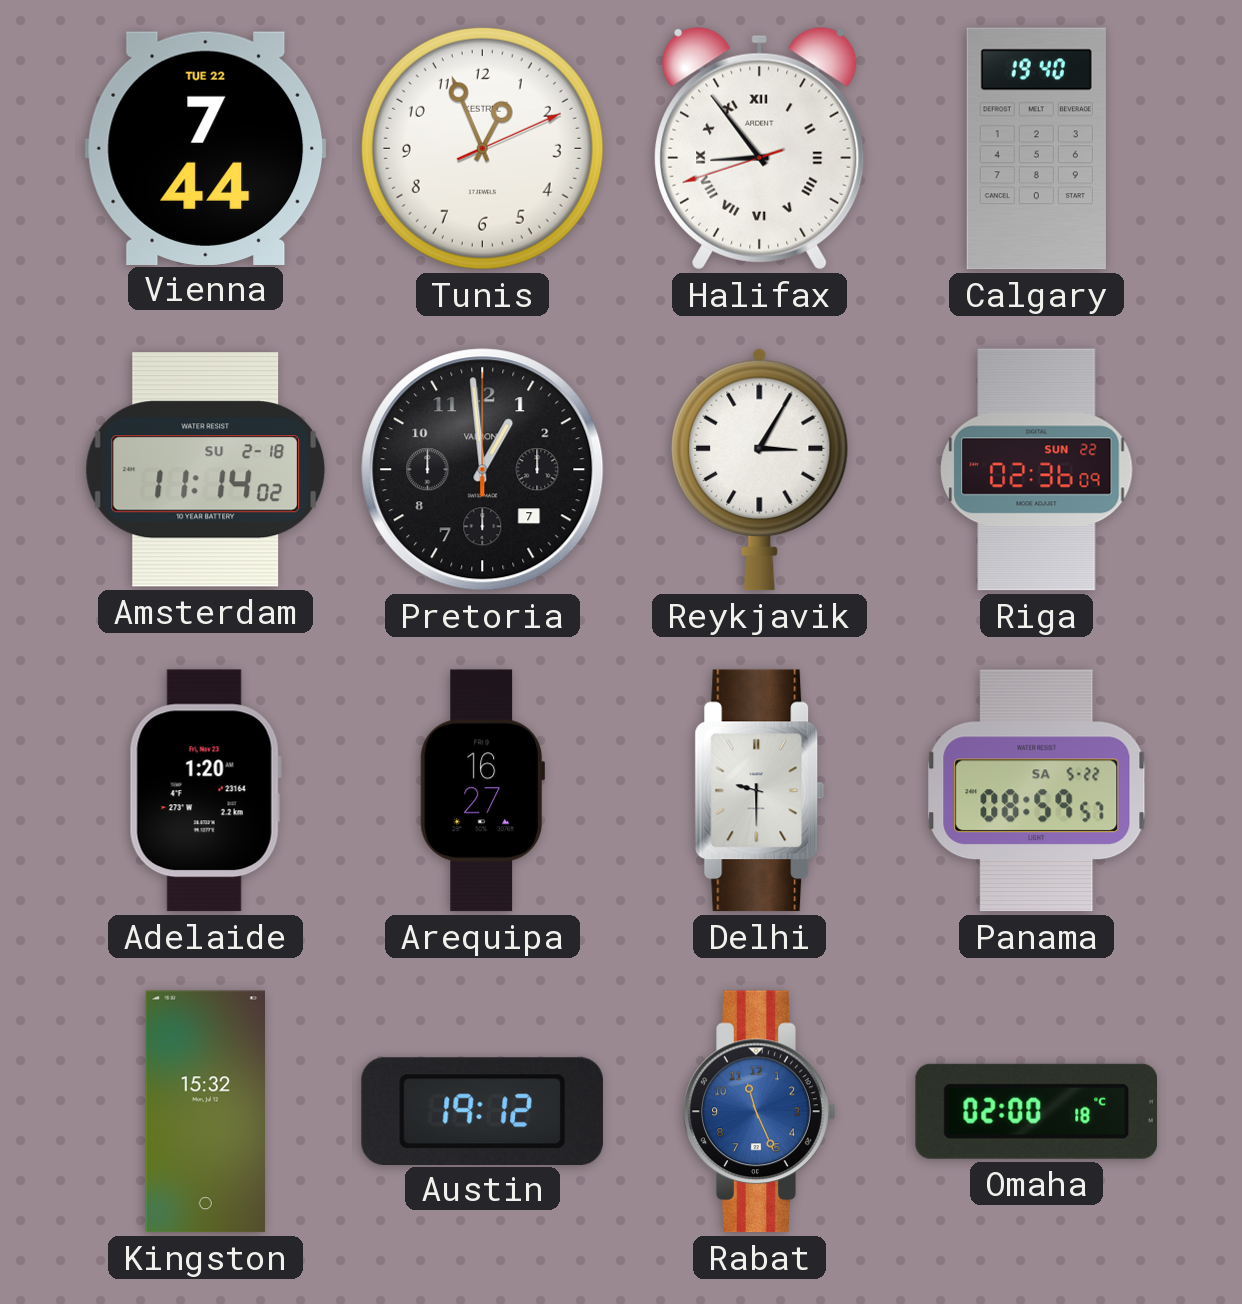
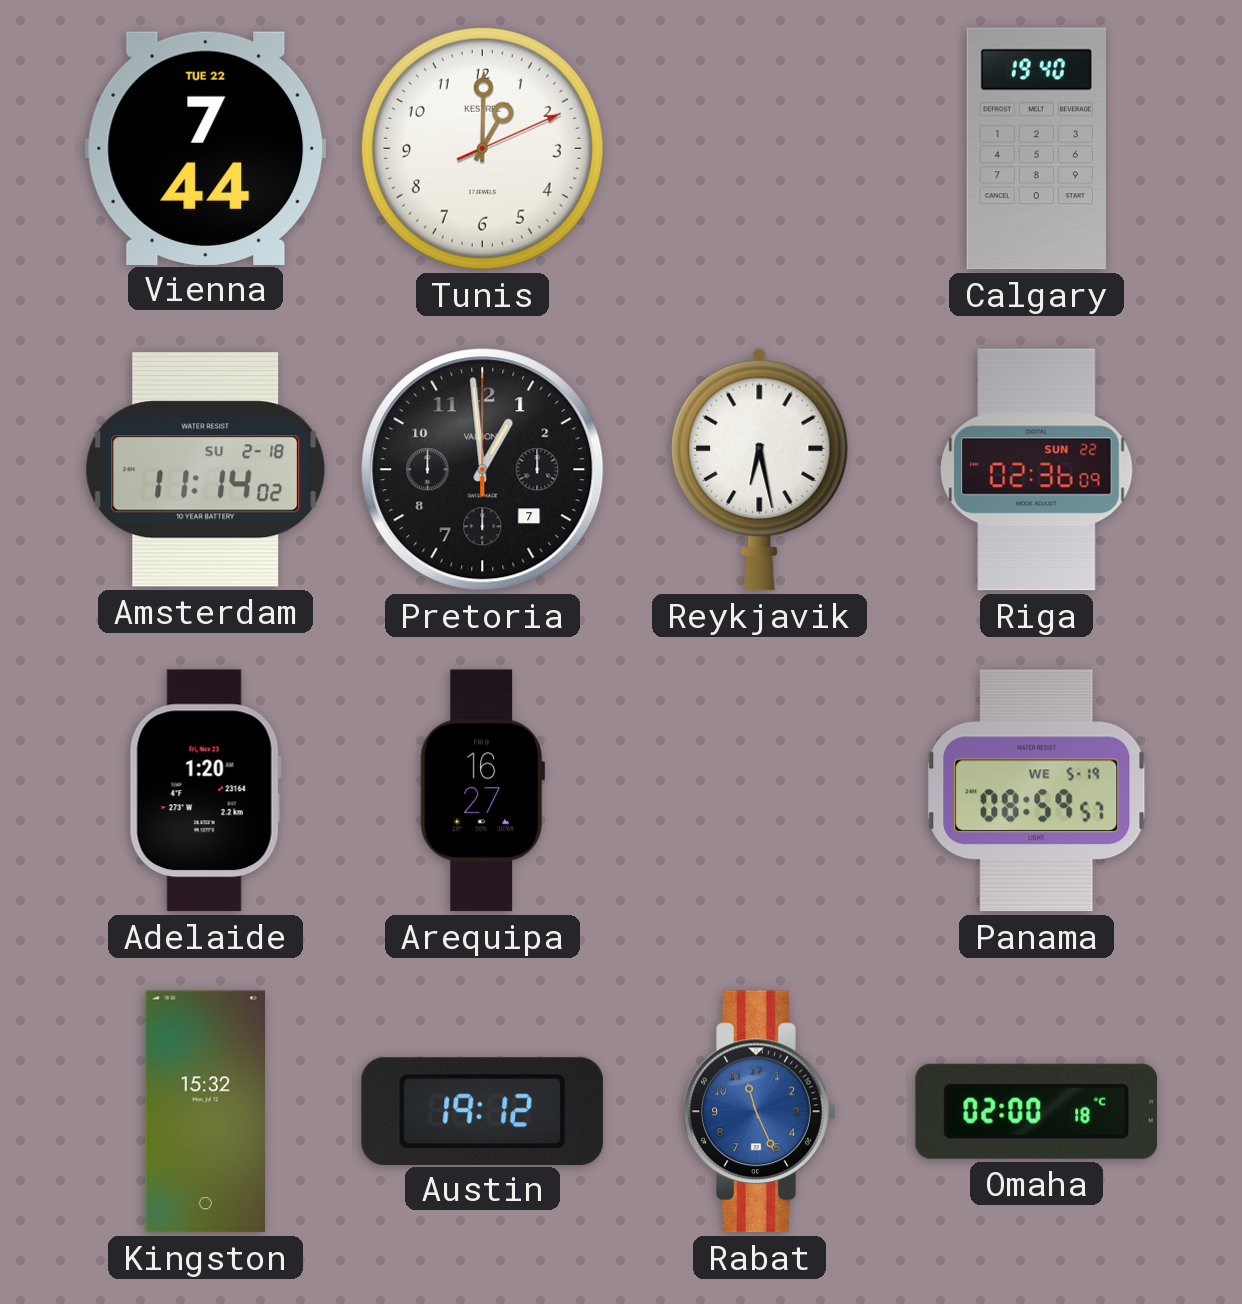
Tunis: 12:56 -> 1:00
Halifax: 8:53 -> none
Reykjavik: 3:05 -> 6:28
Delhi: 9:30 -> none
Panama date: SA 5-22 -> WE 5-19
